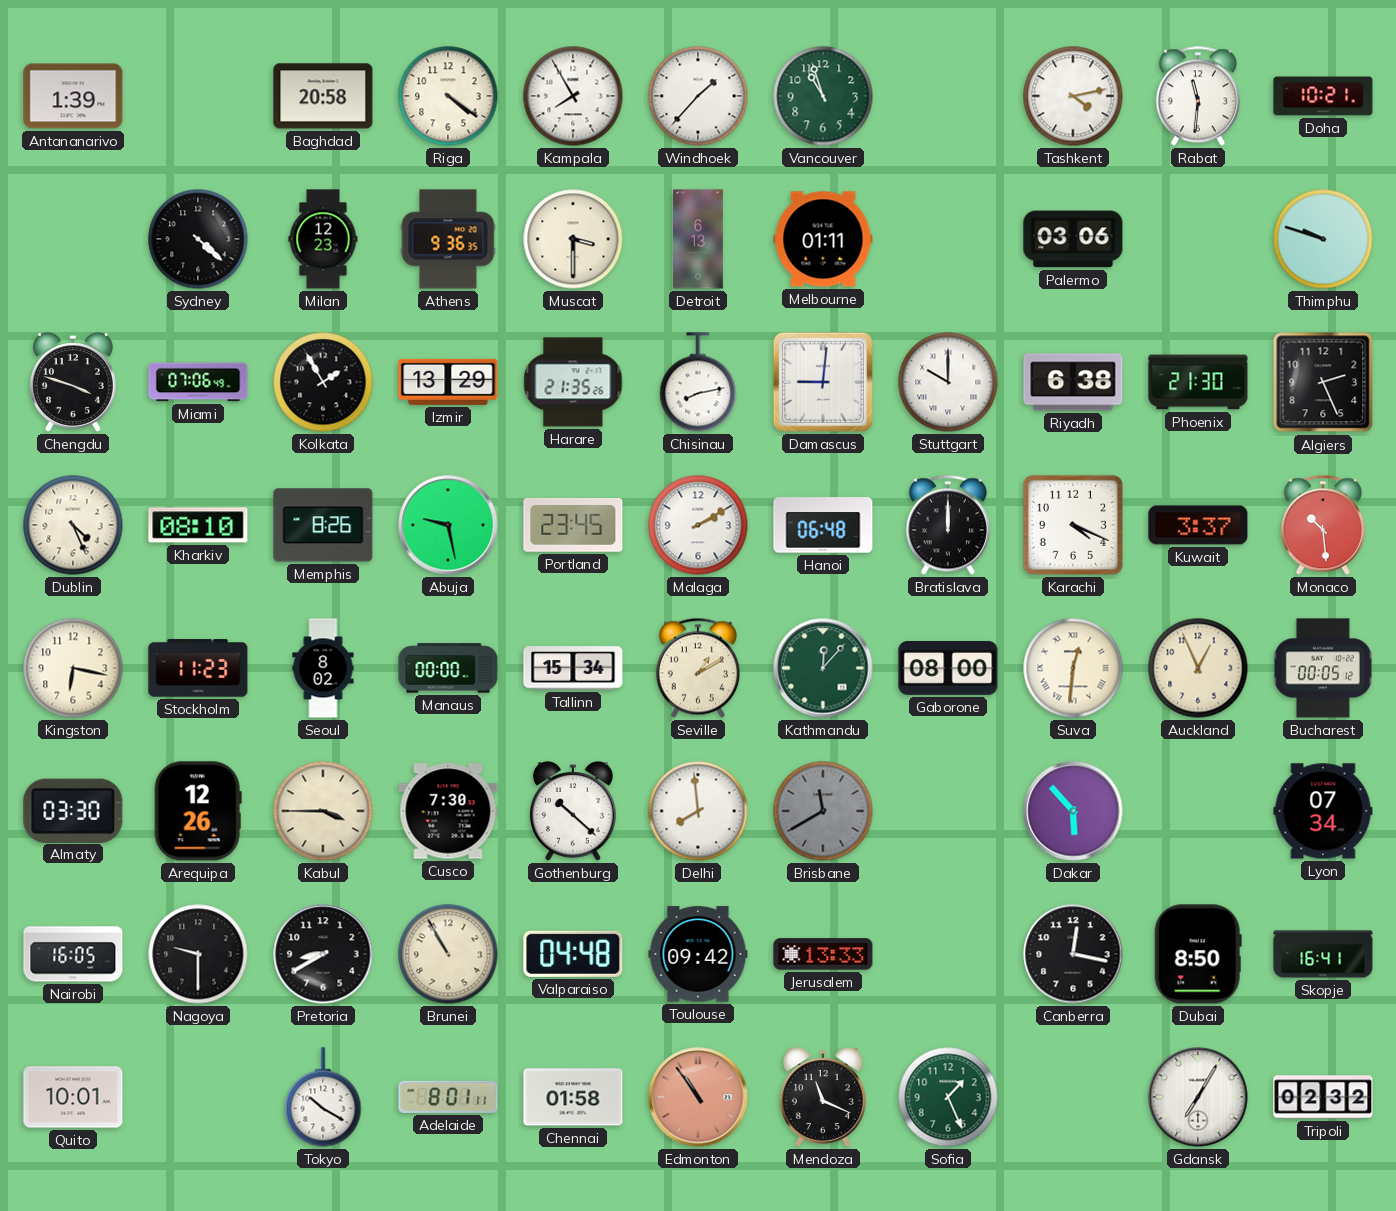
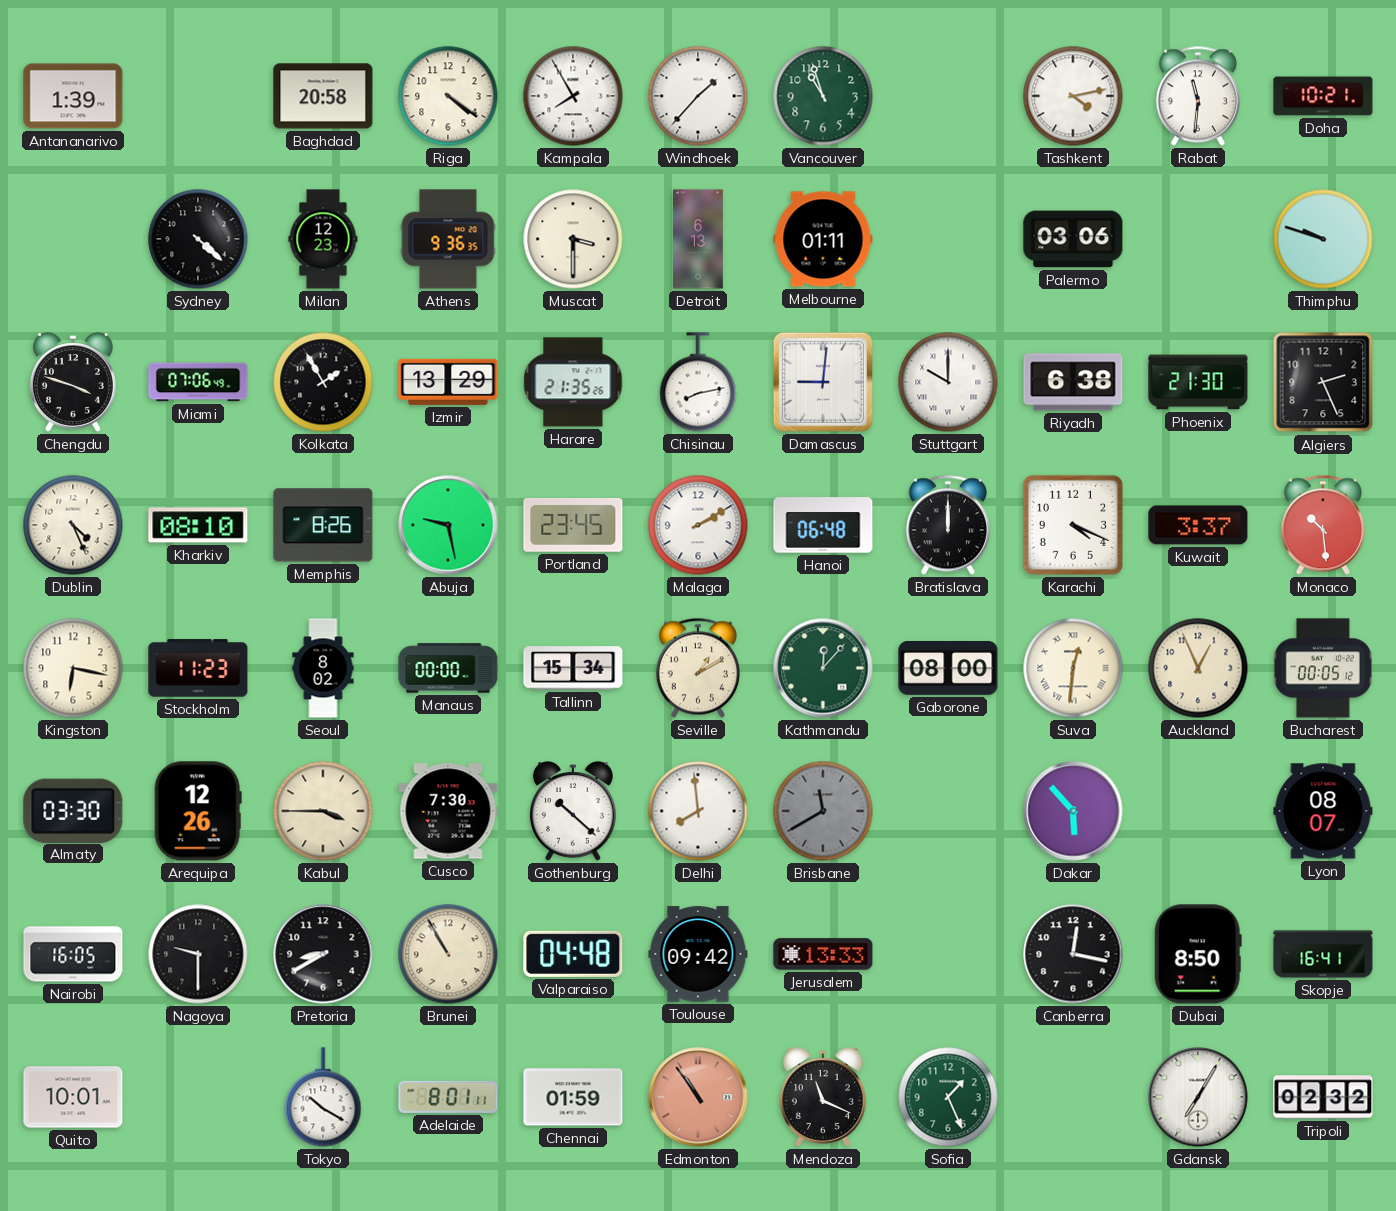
Lyon: 07:34 -> 08:07
Chennai: 01:58 -> 01:59
